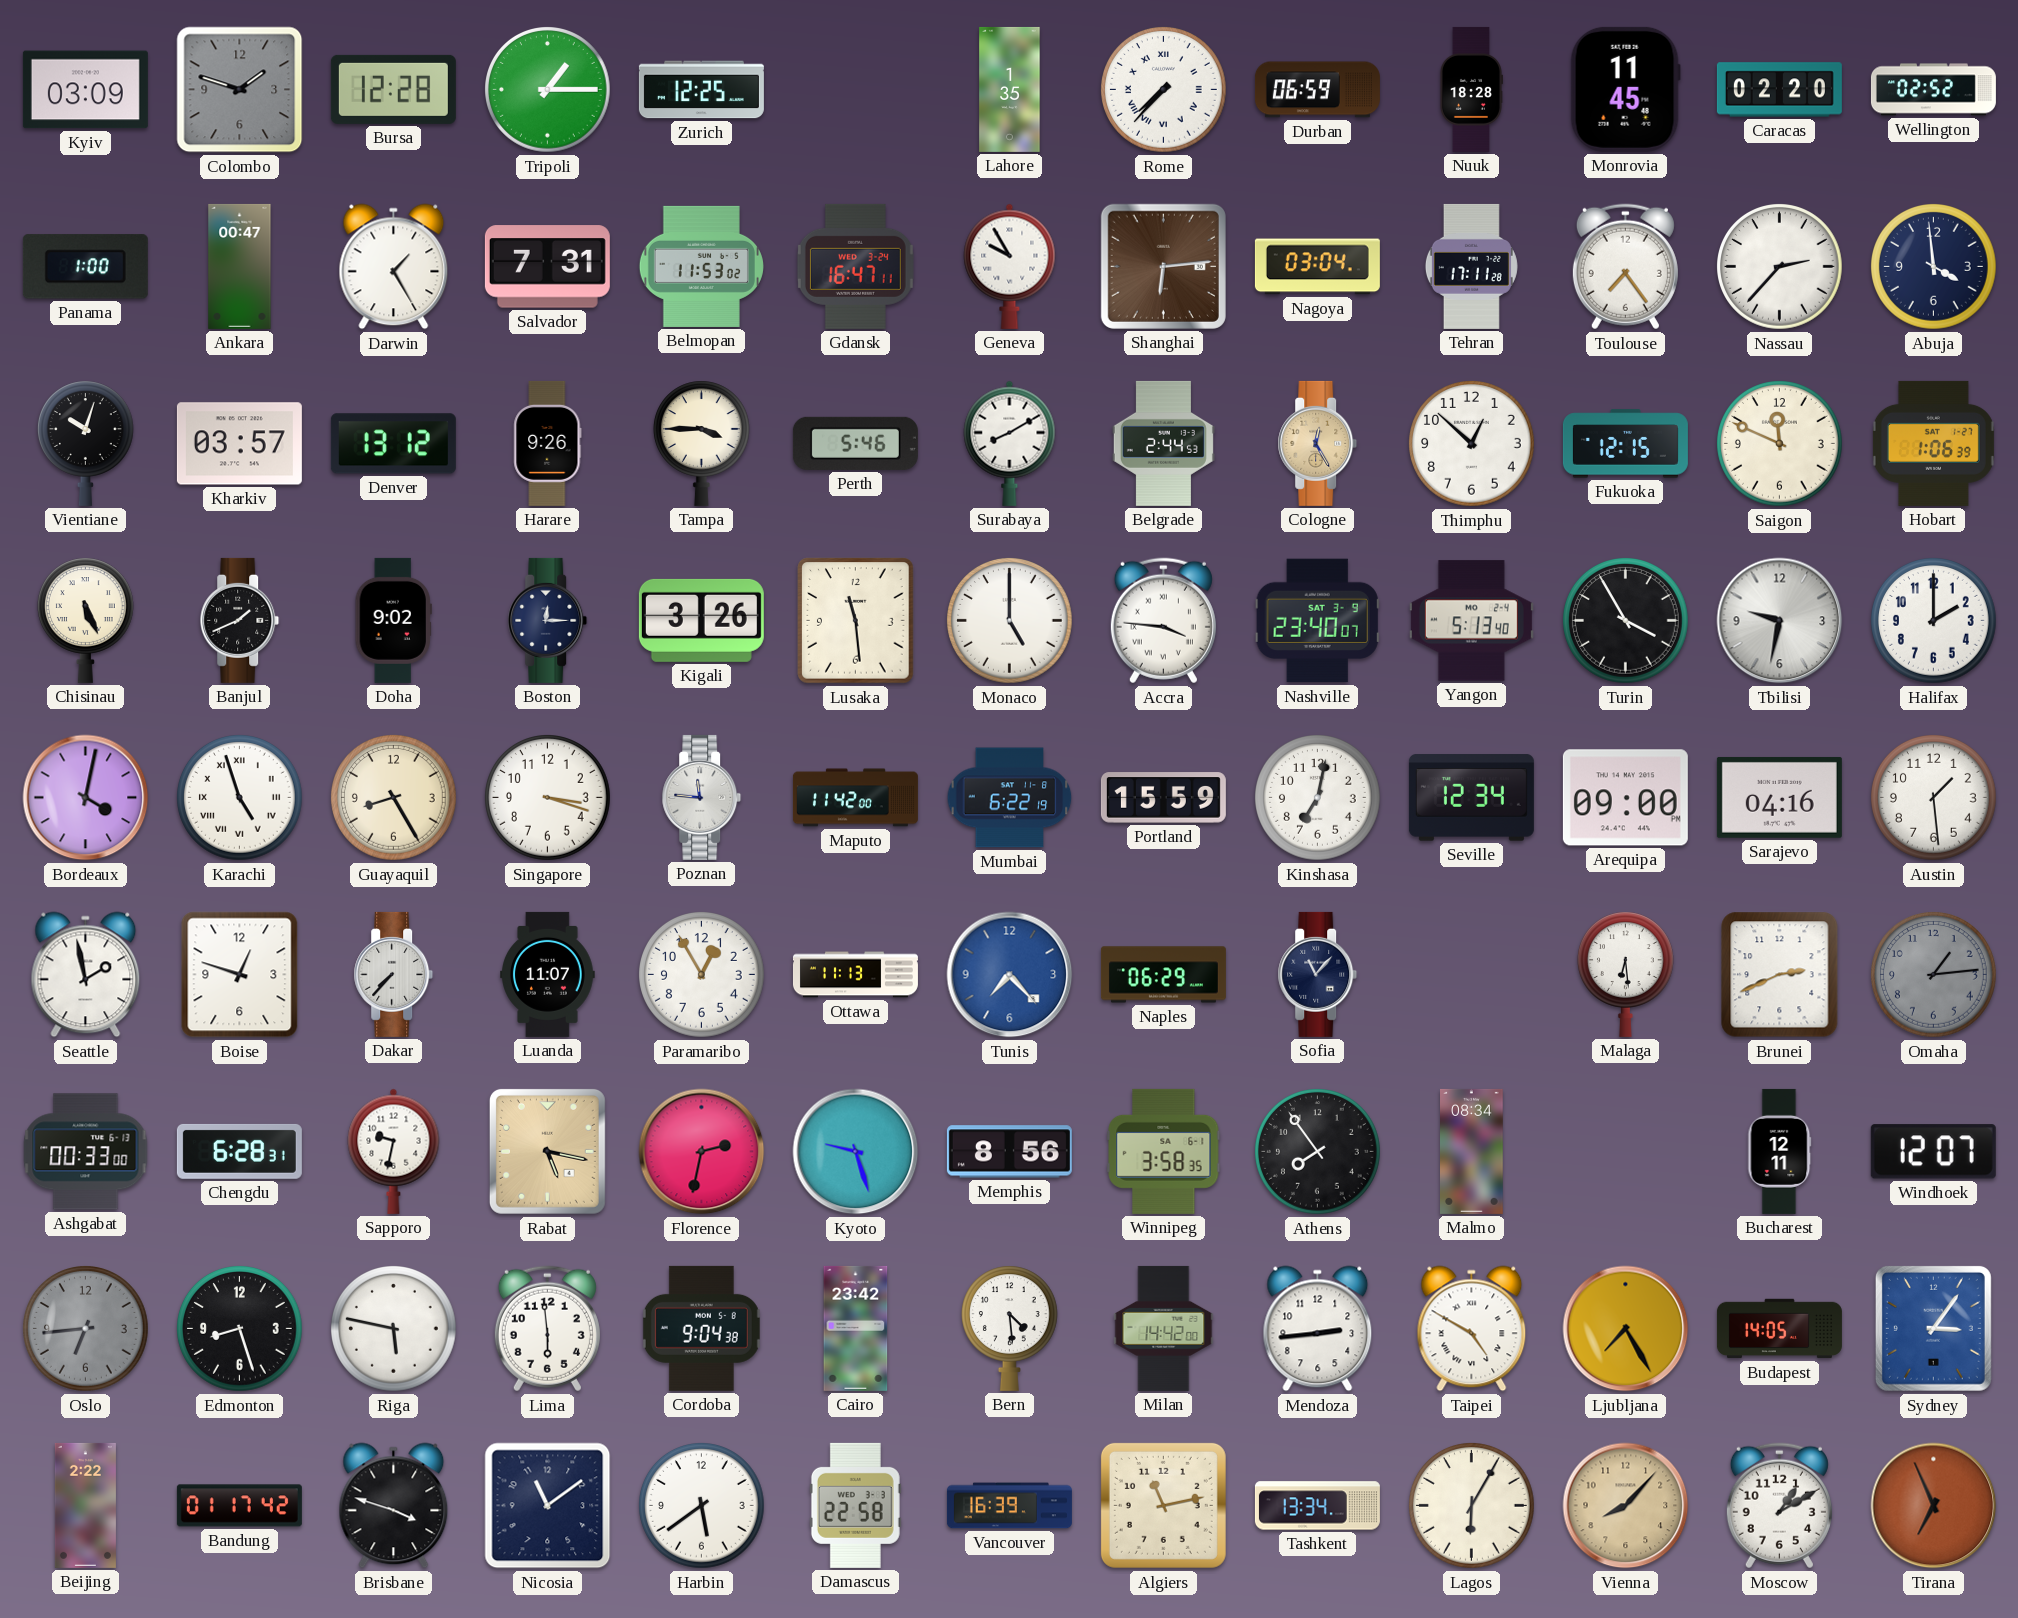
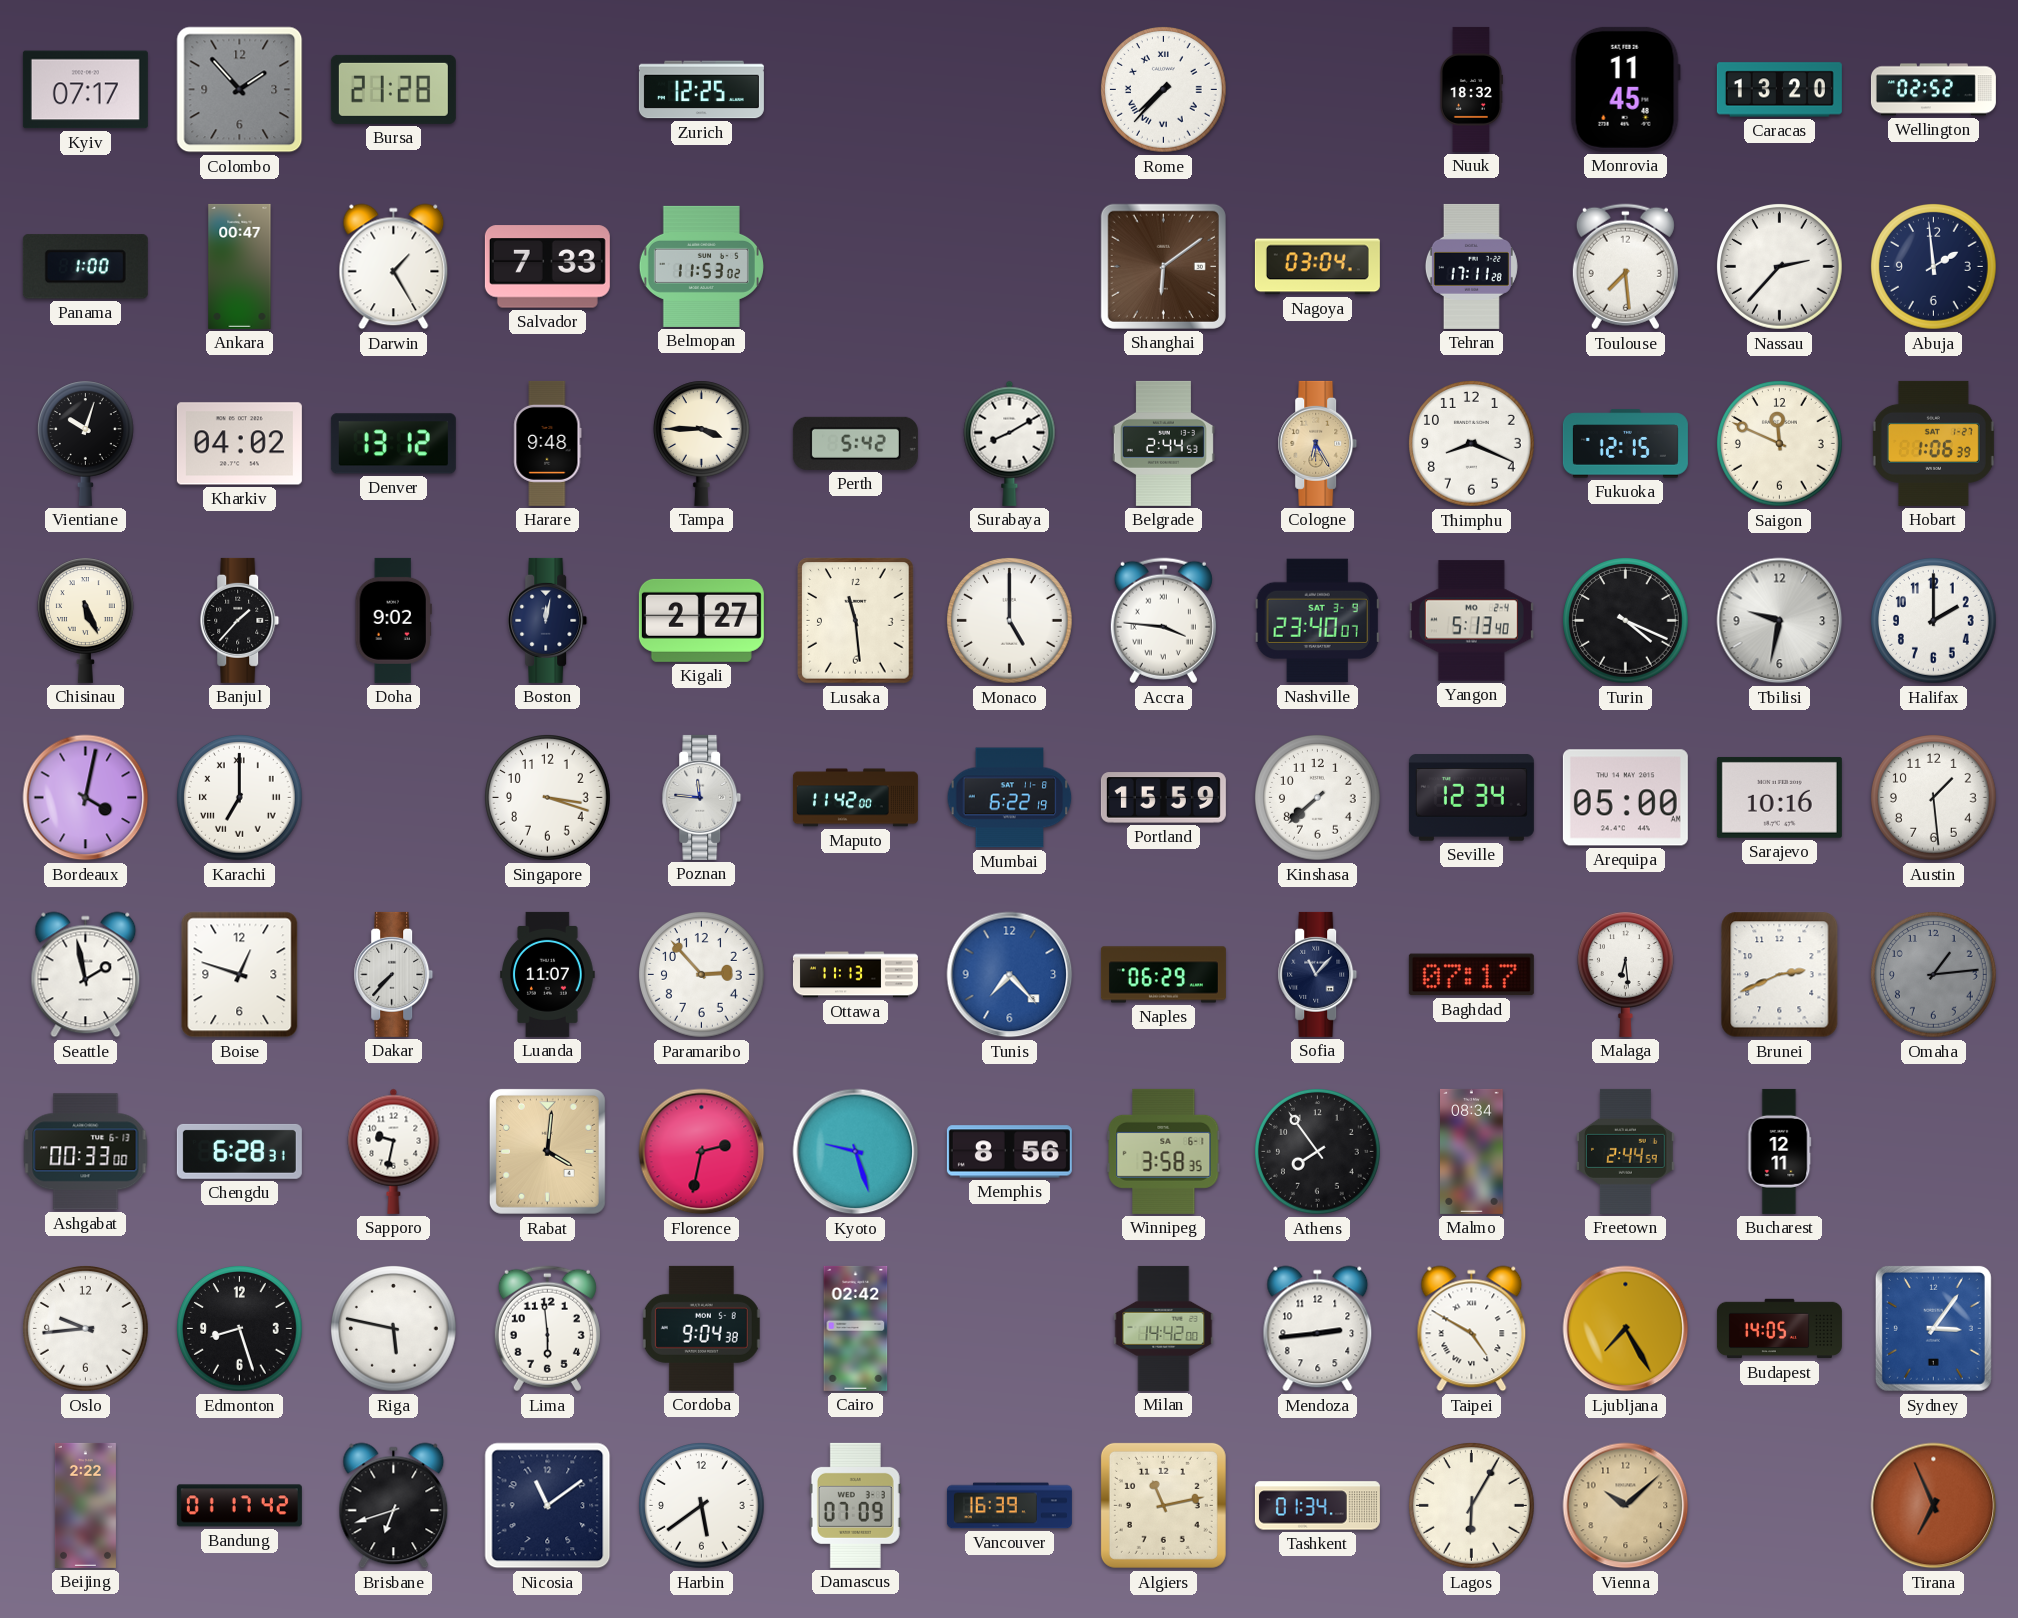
Kyiv: 03:09 -> 07:17
Colombo: 1:48 -> 1:53
Bursa: 12:28 -> 21:28
Tripoli: 1:15 -> none
Lahore: 1:35 -> none
Durban: 06:59 -> none
Nuuk: 18:28 -> 18:32
Caracas: 02:20 -> 13:20
Salvador: 7:31 -> 7:33
Gdansk: 16:47 -> none
Geneva: 9:55 -> none
Shanghai: 6:14 -> 6:09
Toulouse: 7:24 -> 7:29
Abuja: 3:59 -> 1:59
Kharkiv: 03:57 -> 04:02
Harare: 9:26 -> 9:48
Perth: 5:46 -> 5:42
Cologne: 12:25 -> 6:25
Thimphu: 12:52 -> 8:19
Banjul: 1:41 -> 1:37
Boston: 12:15 -> 12:02
Kigali: 3:26 -> 2:27
Turin: 3:55 -> 4:19
Karachi: 4:57 -> 7:00
Guayaquil: 8:25 -> none
Kinshasa: 7:02 -> 7:38
Arequipa: 09:00 -> 05:00
Sarajevo: 04:16 -> 10:16
Paramaribo: 12:55 -> 2:53
Baghdad: none -> 07:17
Rabat: 5:17 -> 4:01
Freetown: none -> 2:44
Windhoek: 12:07 -> none
Oslo: 6:44 -> 9:44
Oslo dial: grey -> white
Cairo: 23:42 -> 02:42
Bern: 4:29 -> none
Brisbane: 3:48 -> 6:42
Damascus: 22:58 -> 07:09
Tashkent: 13:34 -> 01:34
Vienna: 8:07 -> 10:08
Moscow: 1:10 -> none
